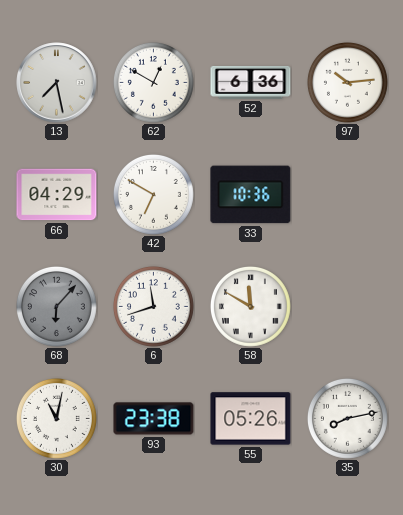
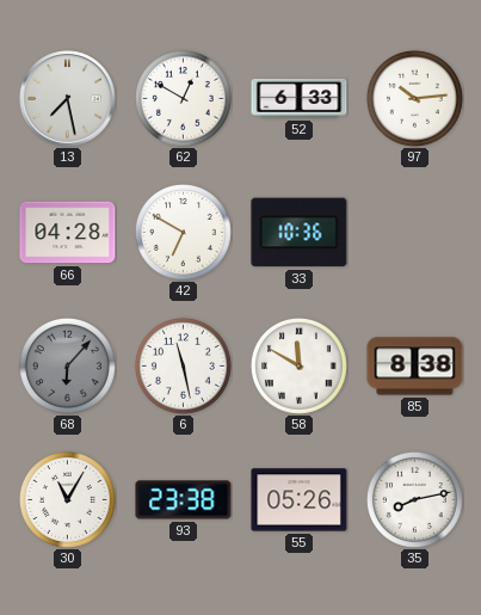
52: 6:36 -> 6:33
66: 04:29 -> 04:28
6: 11:42 -> 11:28
85: none -> 8:38
30: 11:02 -> 11:05
